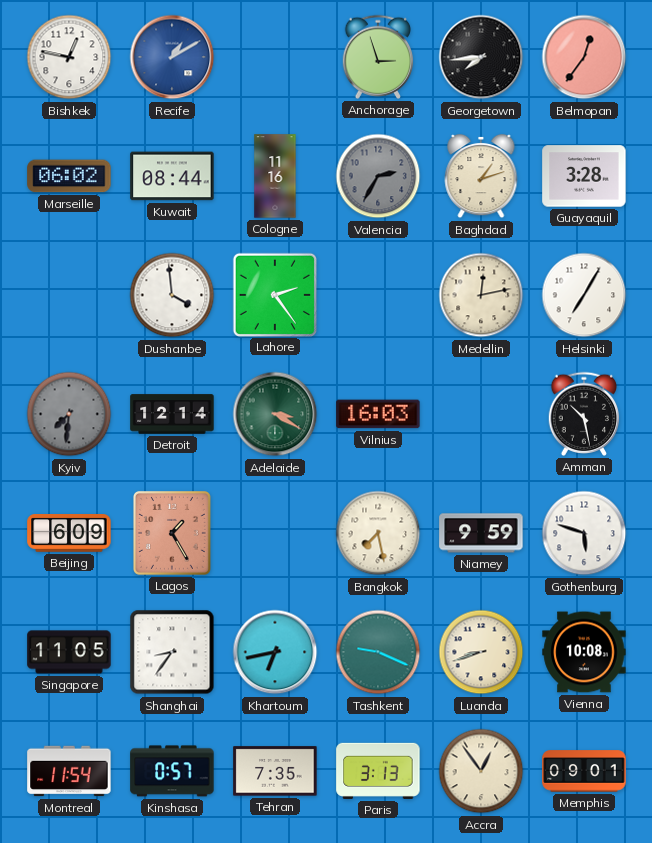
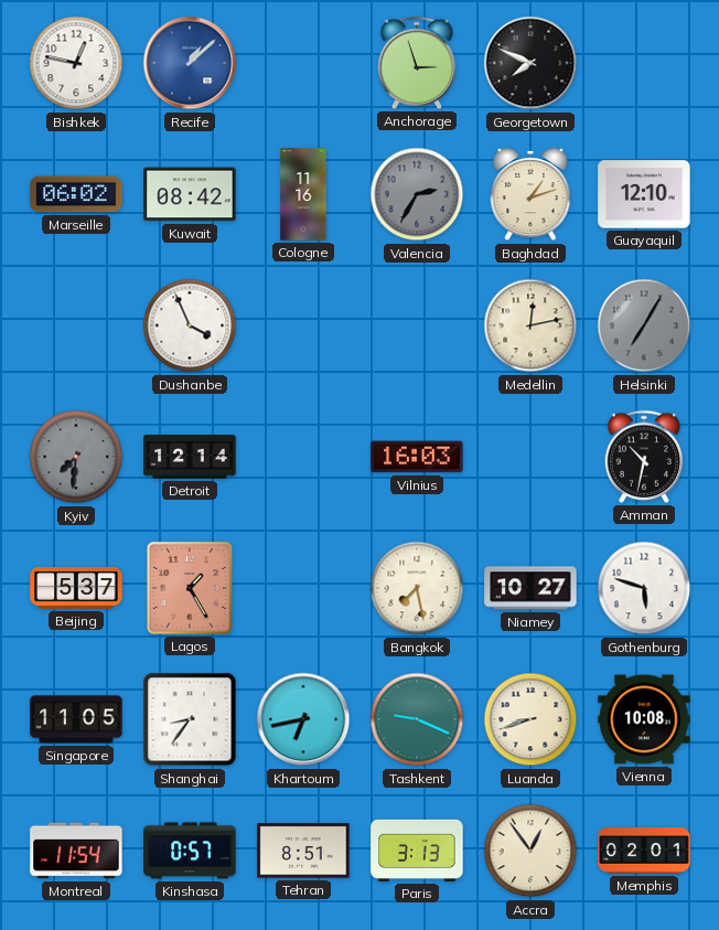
Recife: 1:10 -> 1:08
Georgetown: 7:44 -> 7:49
Belmopan: 12:36 -> none
Kuwait: 08:44 -> 08:42
Guayaquil: 3:28 -> 12:10
Dushanbe: 3:59 -> 3:56
Lahore: 2:24 -> none
Helsinki dial: white -> grey
Adelaide: 3:20 -> none
Amman: 10:28 -> 10:32
Beijing: 6:09 -> 5:37
Niamey: 9:59 -> 10:27
Tehran: 7:35 -> 8:51
Memphis: 09:01 -> 02:01
